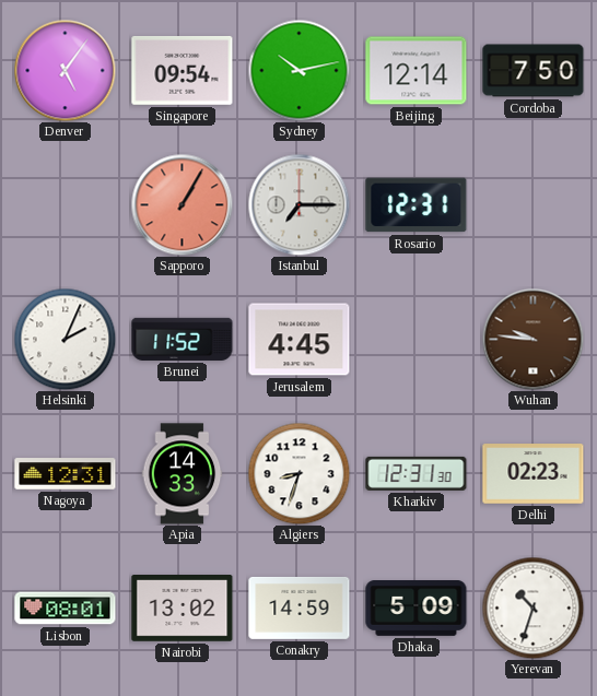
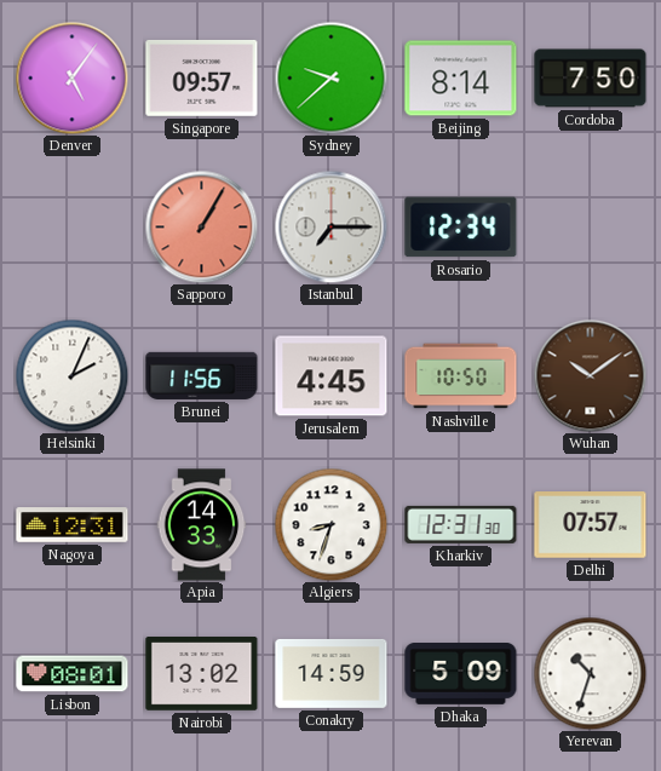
Singapore: 09:54 -> 09:57
Sydney: 10:13 -> 9:38
Beijing: 12:14 -> 8:14
Rosario: 12:31 -> 12:34
Brunei: 11:52 -> 11:56
Nashville: none -> 10:50
Wuhan: 9:46 -> 10:09
Delhi: 02:23 -> 07:57
